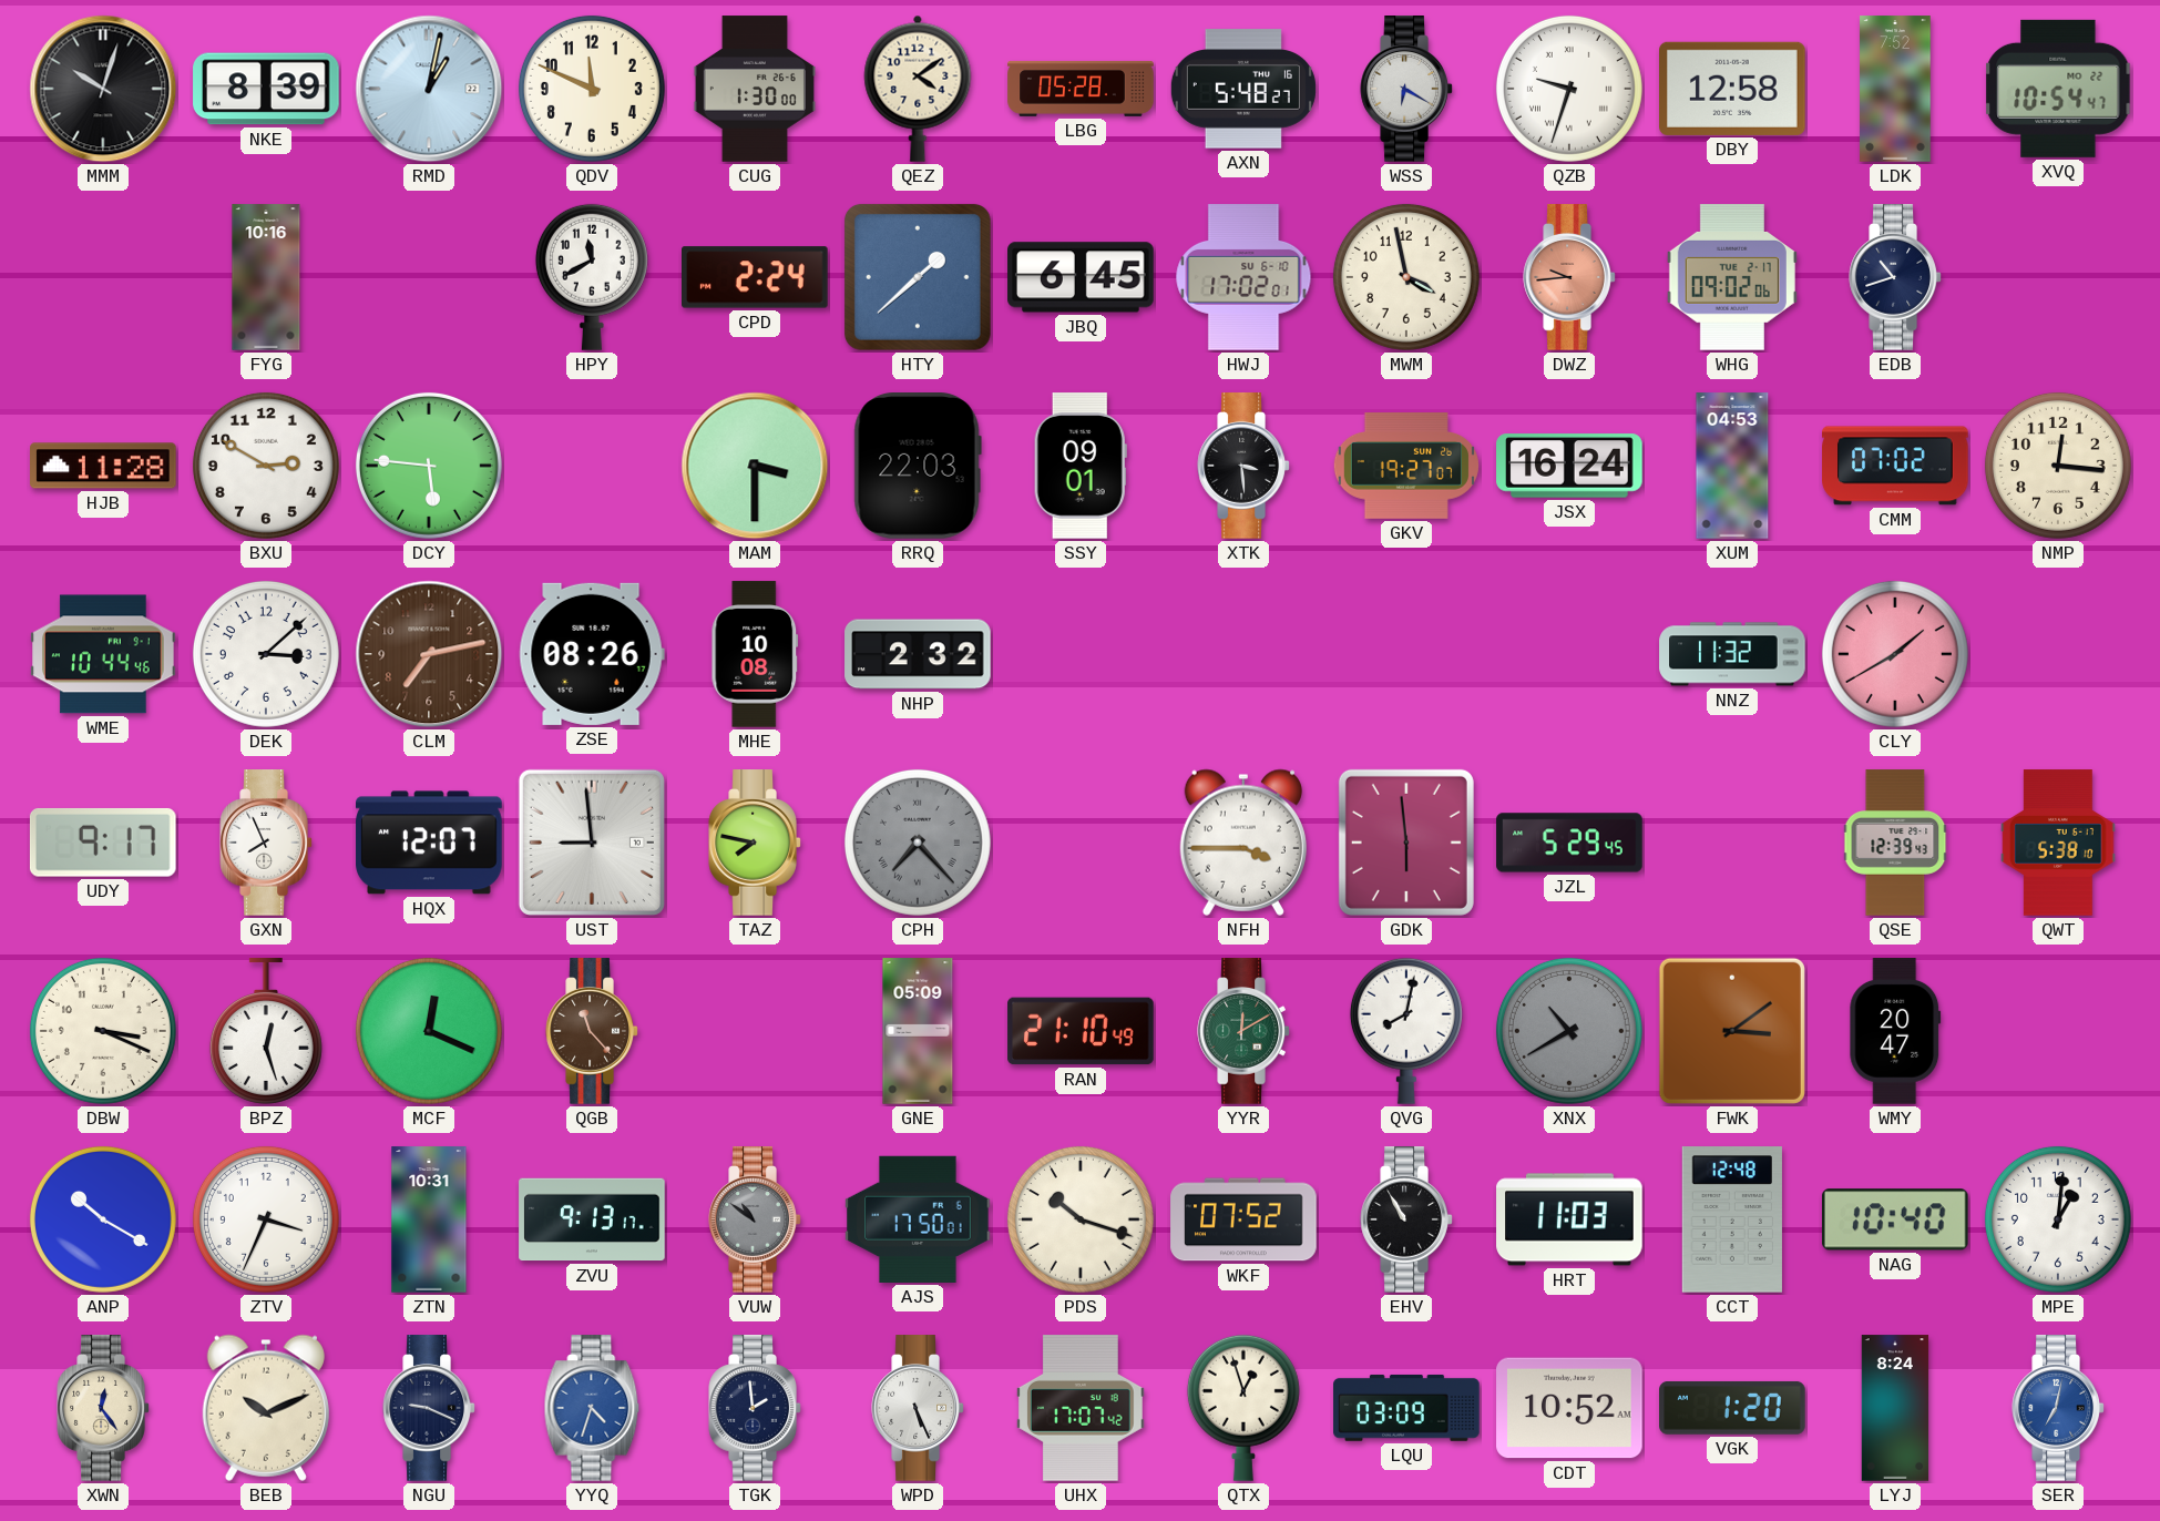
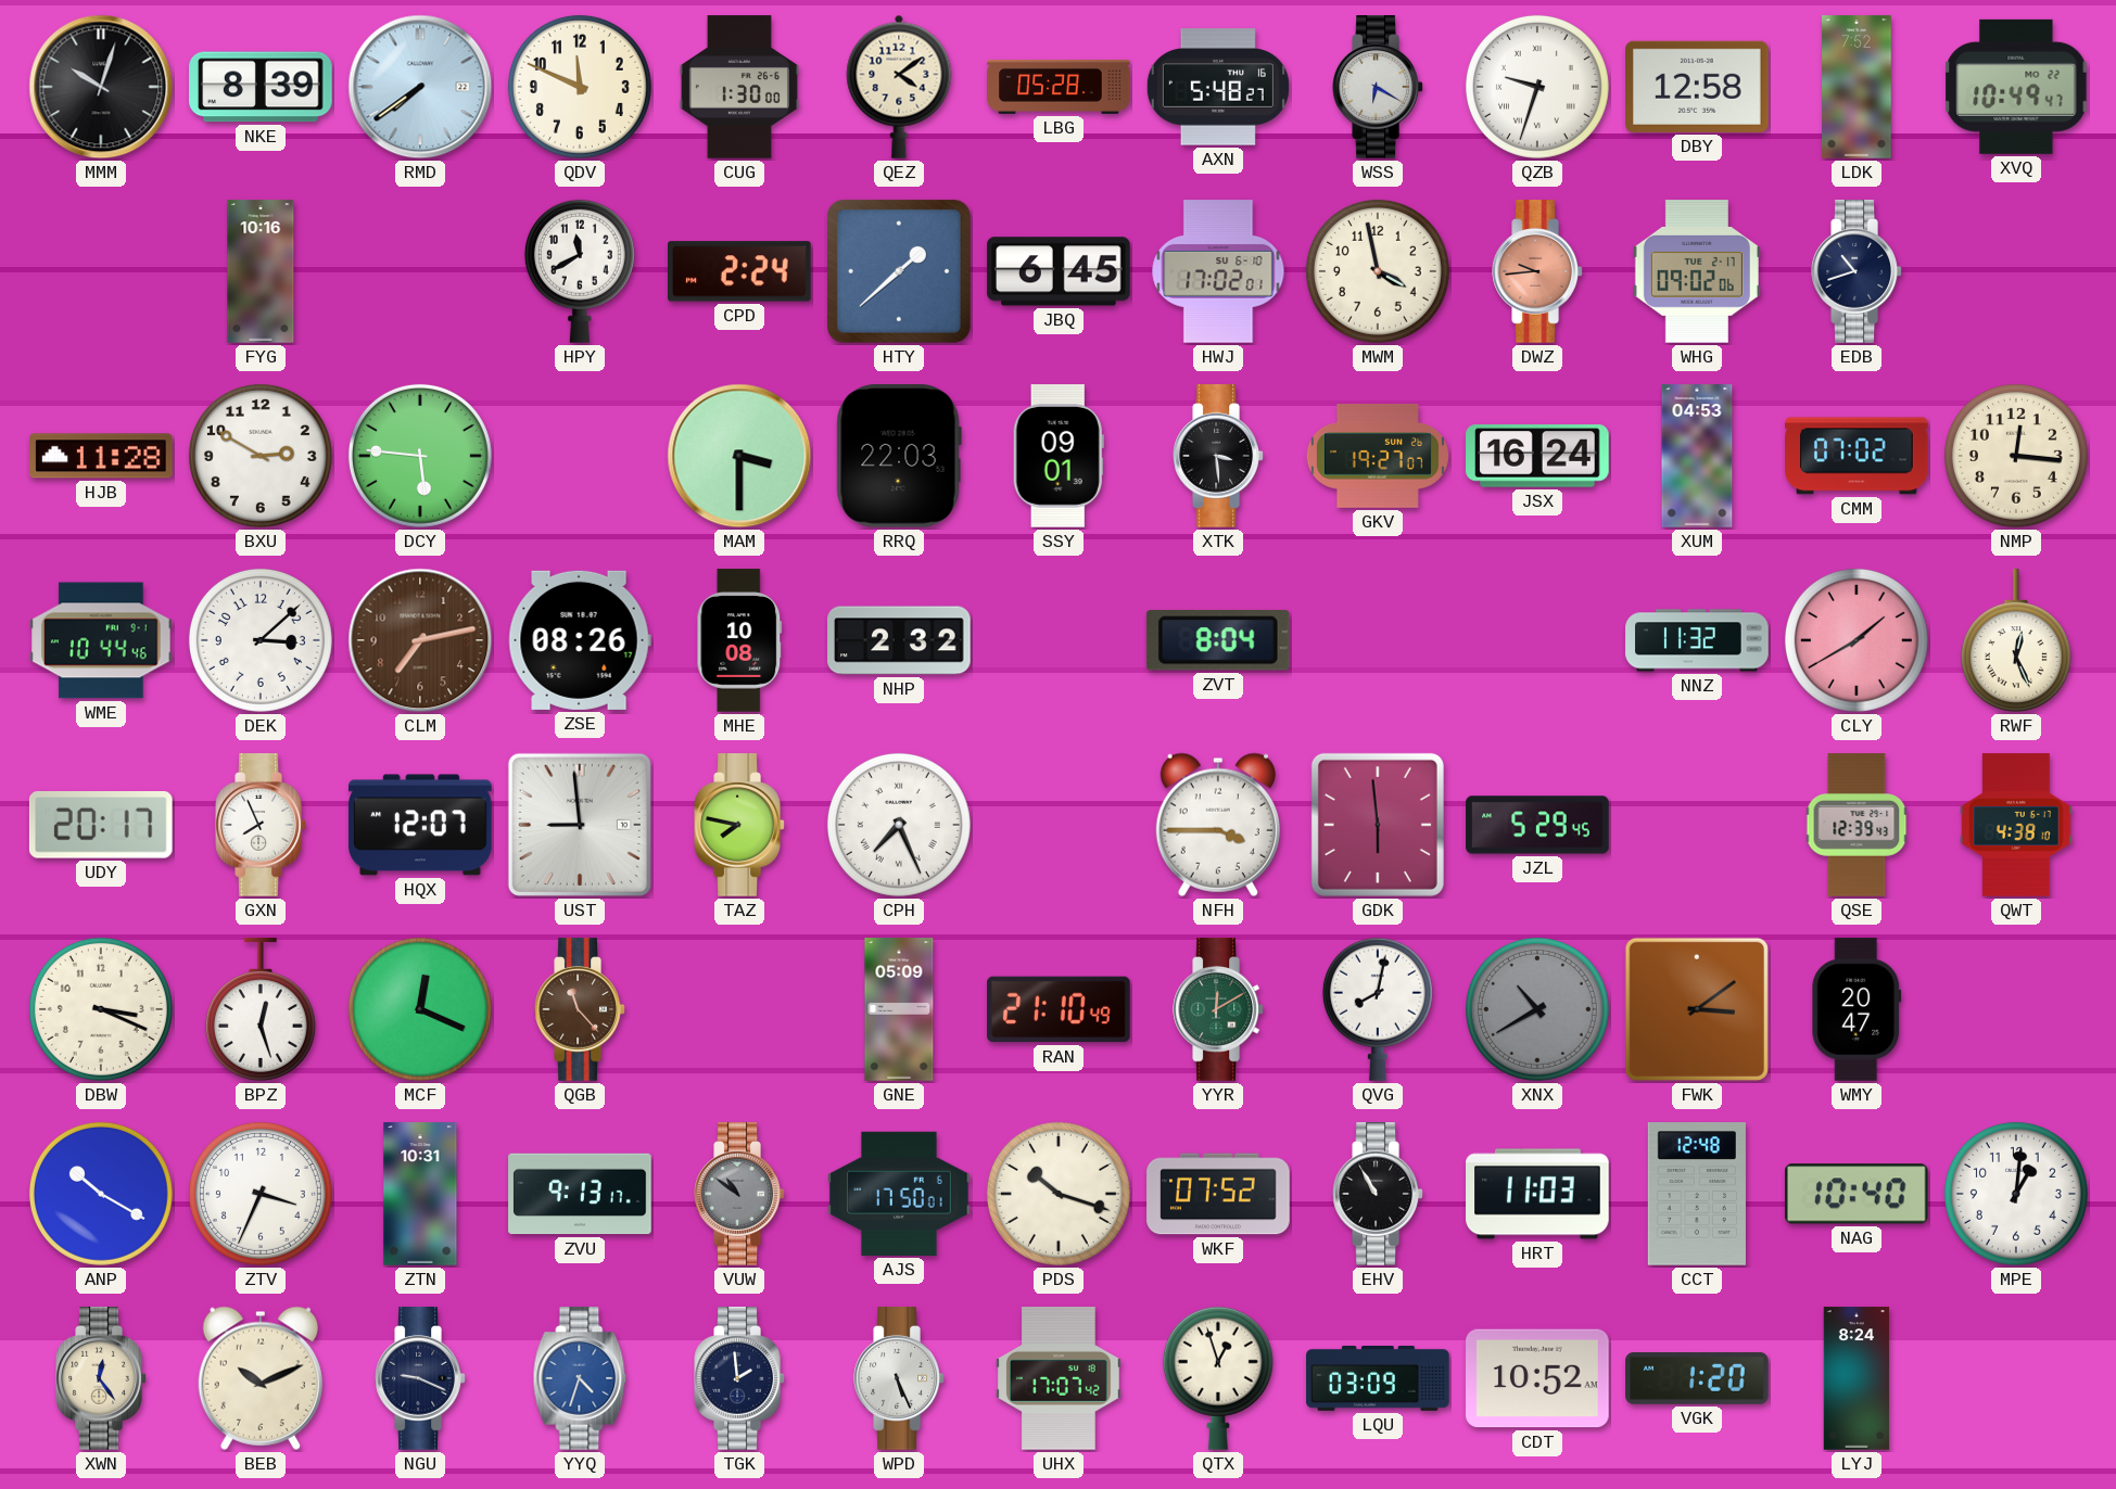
RMD: 1:02 -> 7:39
XVQ: 10:54 -> 10:49
ZVT: none -> 8:04
RWF: none -> 12:26
UDY: 9:17 -> 20:17
CPH: 7:23 -> 7:26
CPH dial: grey -> white
QWT: 5:38 -> 4:38
SER: 7:02 -> none
